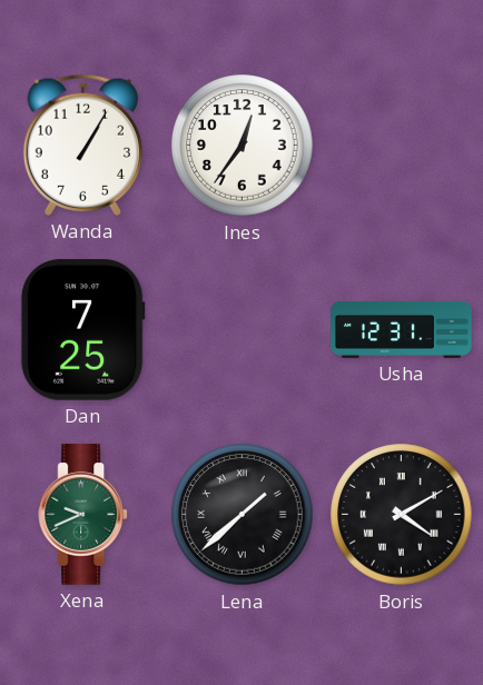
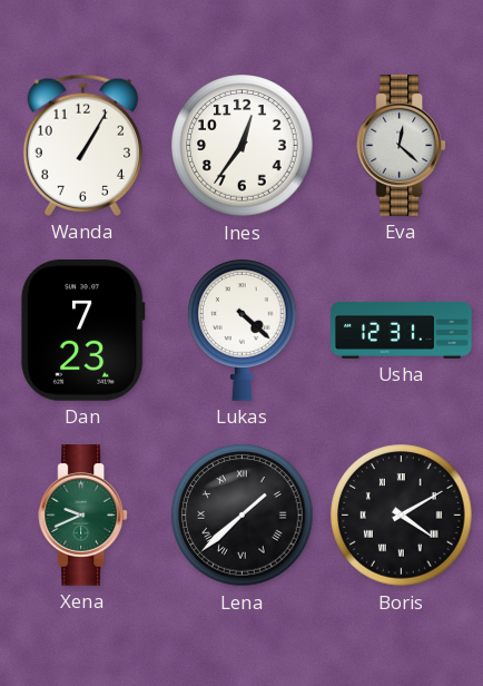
Eva: none -> 12:22
Dan: 7:25 -> 7:23
Lukas: none -> 4:22
